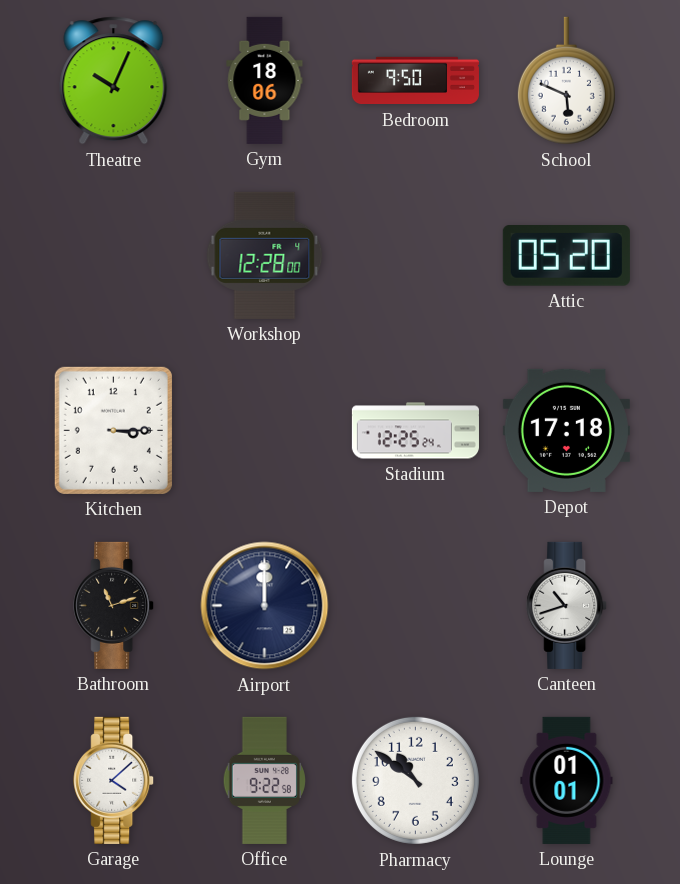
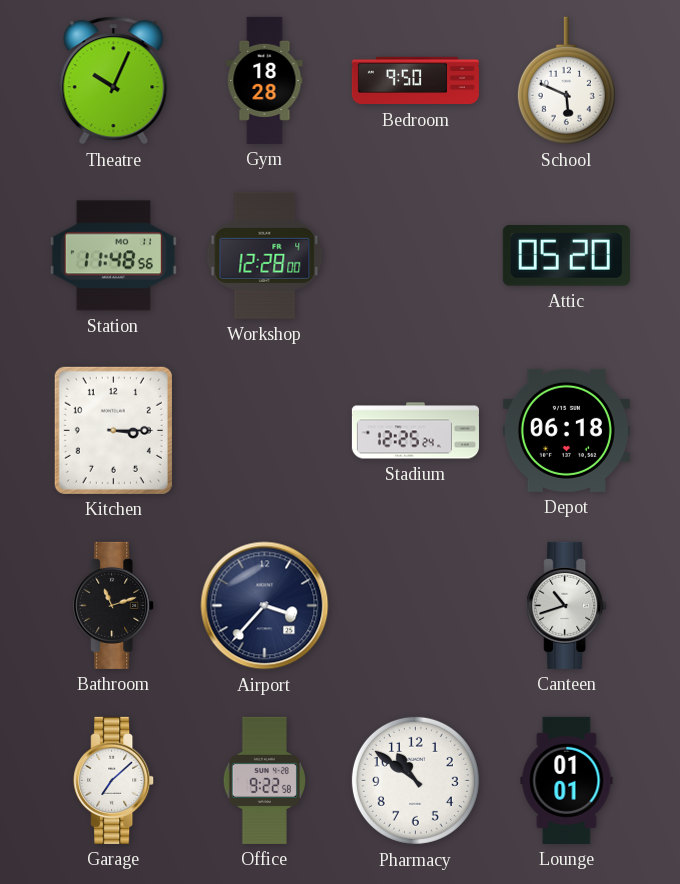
Gym: 18:06 -> 18:28
Station: none -> 11:48
Depot: 17:18 -> 06:18
Airport: 12:00 -> 3:37
Garage: 4:08 -> 7:08
